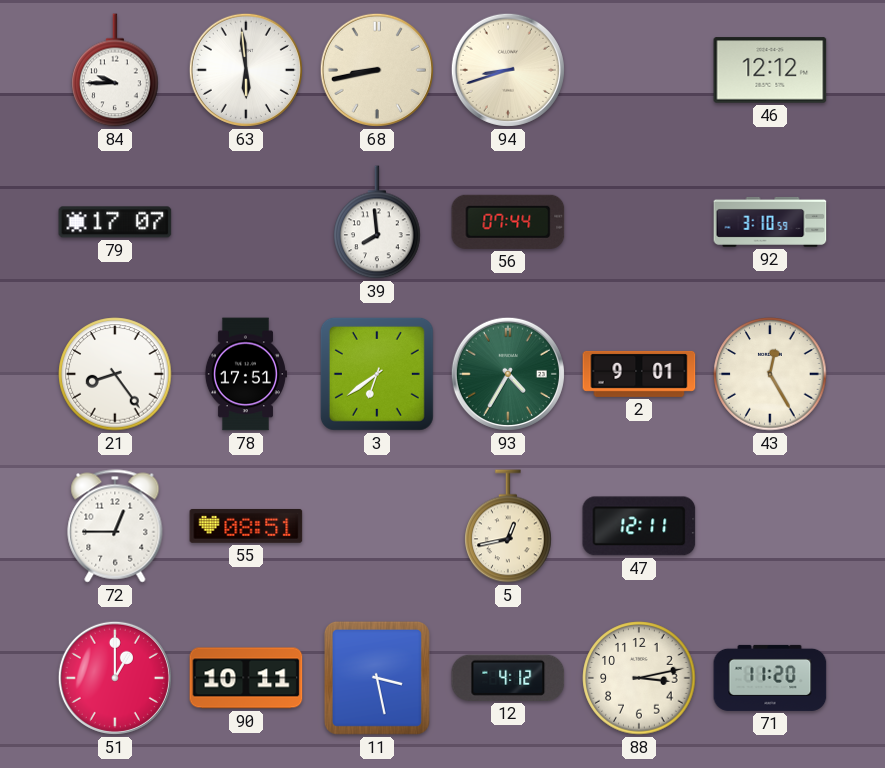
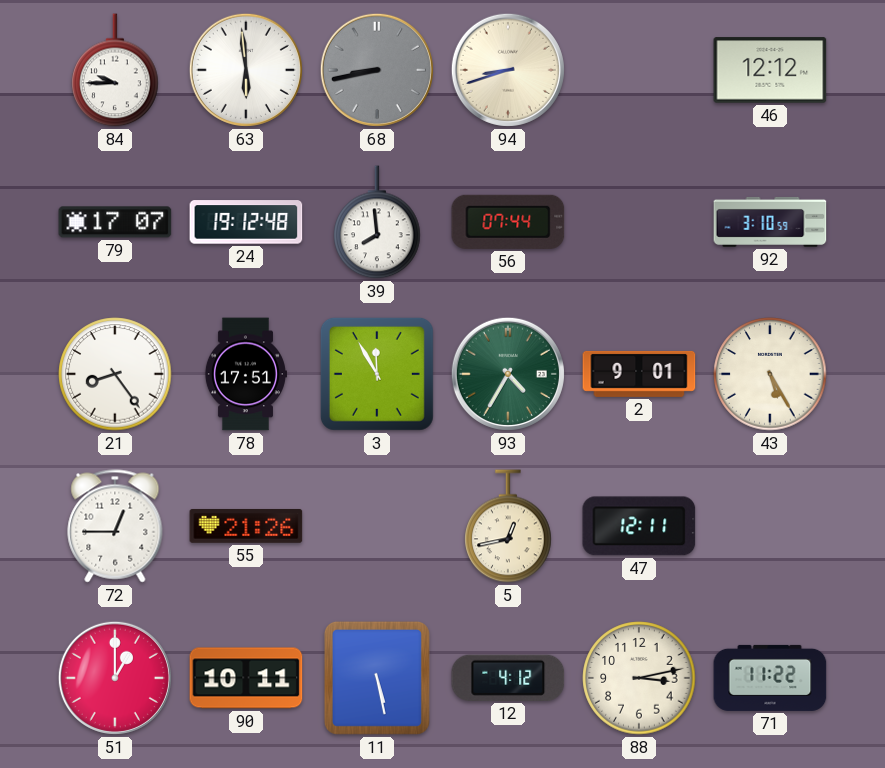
68 dial: cream -> grey
24: none -> 19:12
3: 6:39 -> 11:55
43: 12:25 -> 5:25
55: 08:51 -> 21:26
11: 3:28 -> 5:28
71: 11:20 -> 11:22
